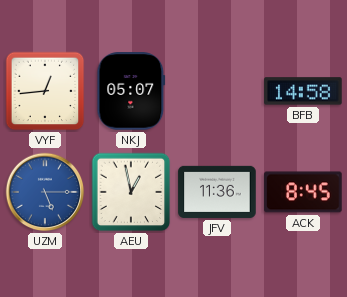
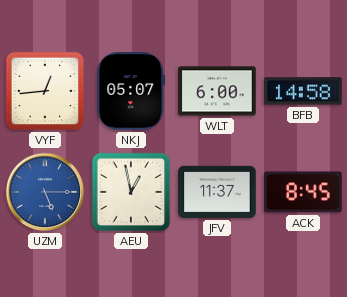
WLT: none -> 6:00
JFV: 11:36 -> 11:37
